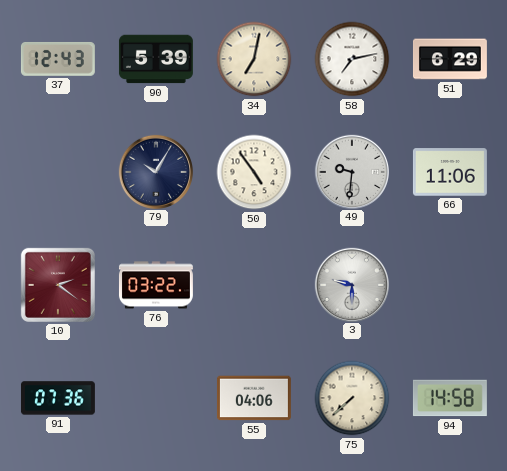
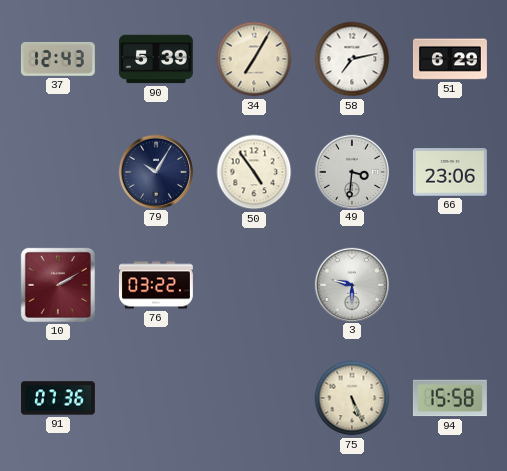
34: 7:02 -> 7:05
49: 9:31 -> 3:31
66: 11:06 -> 23:06
10: 2:21 -> 2:10
55: 04:06 -> none
75: 7:38 -> 5:26
94: 14:58 -> 15:58
